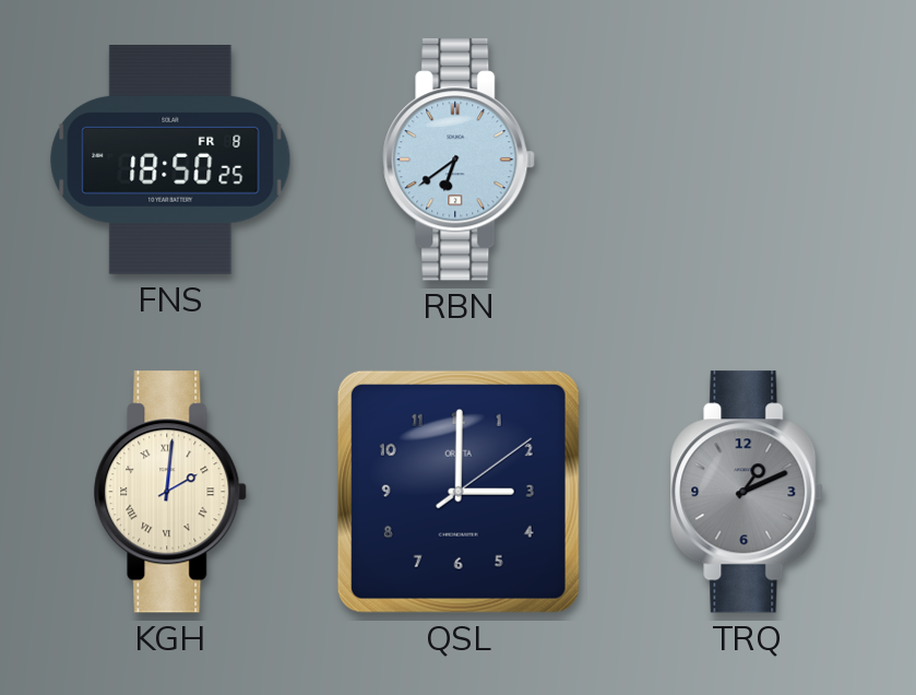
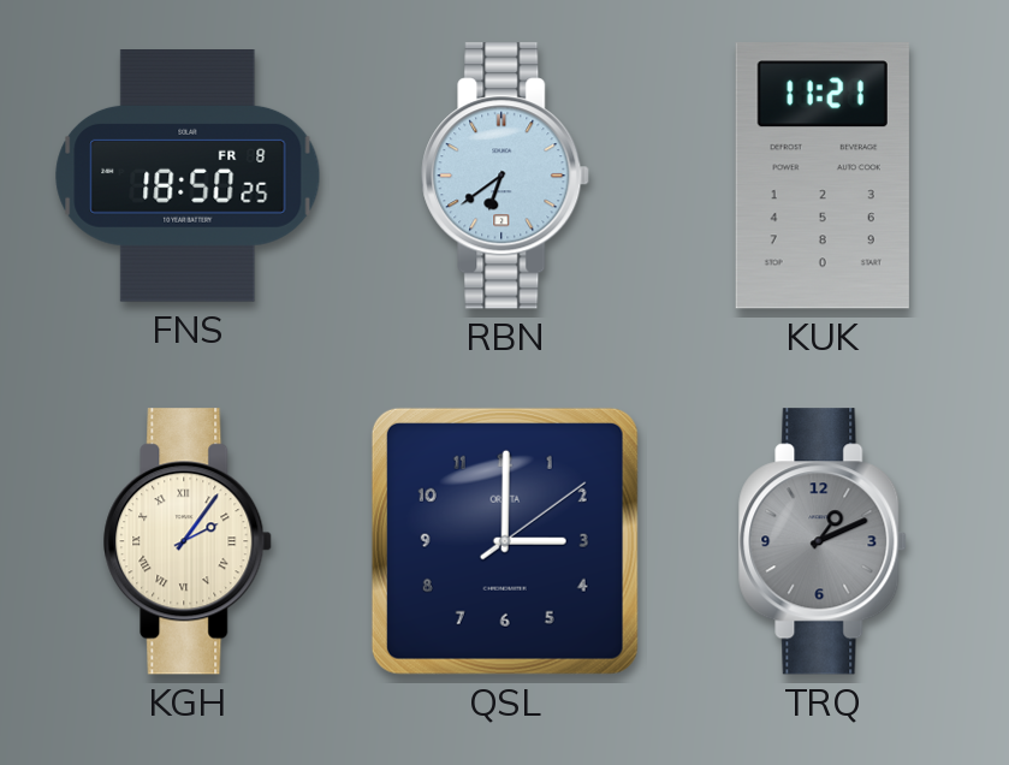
KUK: none -> 11:21
KGH: 2:01 -> 2:06
